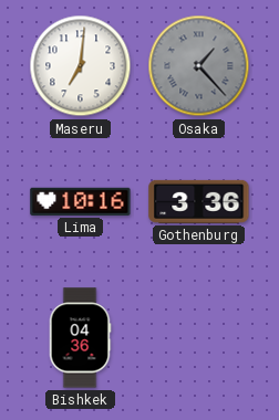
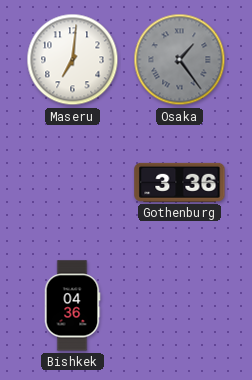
Osaka: 1:23 -> 1:24
Lima: 10:16 -> none
